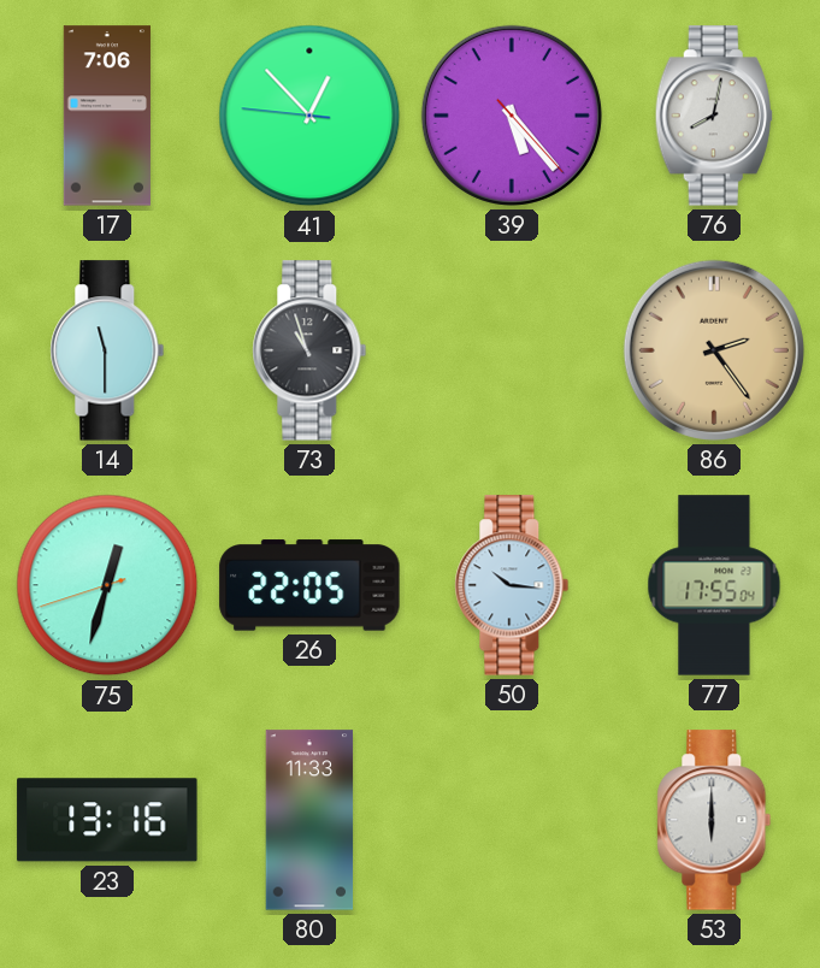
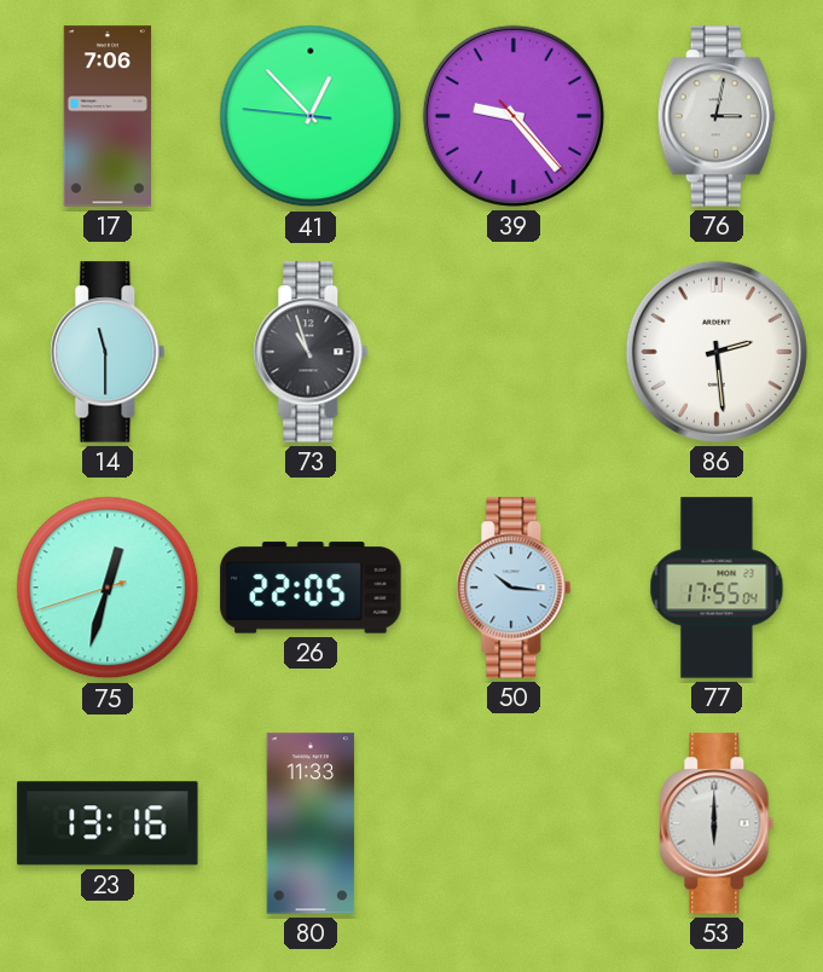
39: 5:23 -> 9:23
76: 8:02 -> 3:02
86: 2:24 -> 2:29
86 dial: champagne -> white
